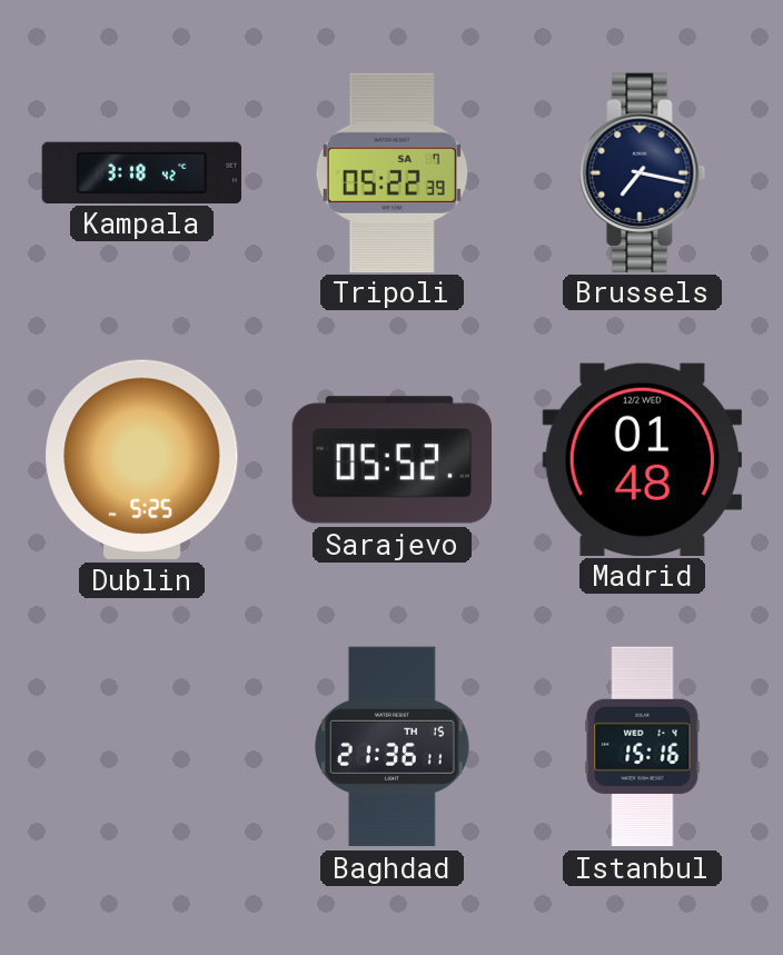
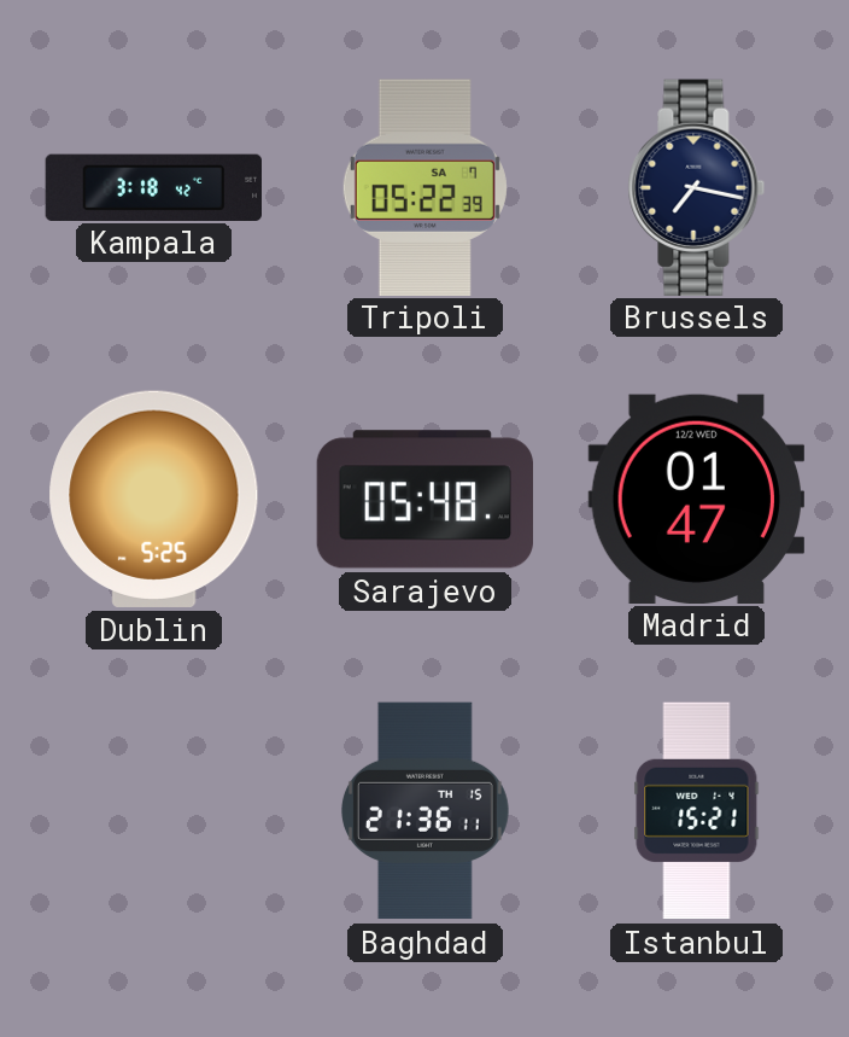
Sarajevo: 05:52 -> 05:48
Madrid: 01:48 -> 01:47
Istanbul: 15:16 -> 15:21
